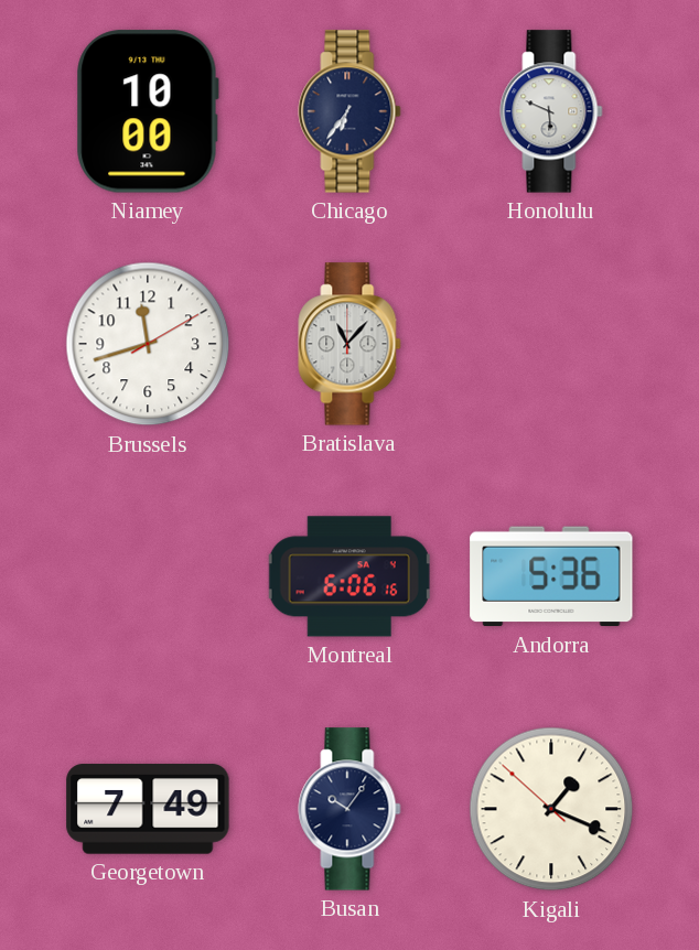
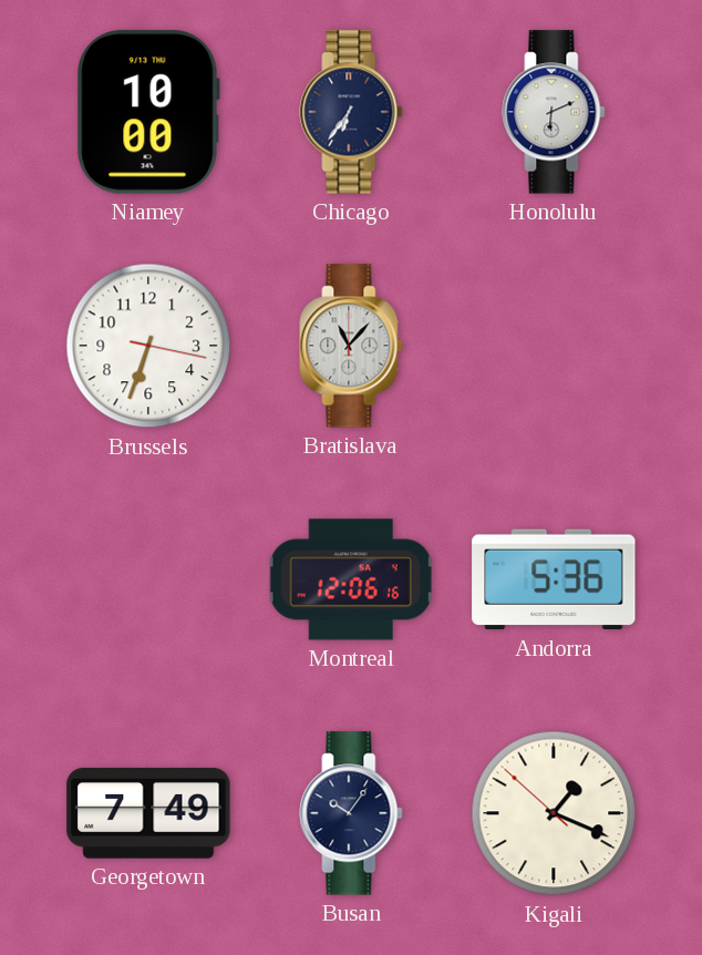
Honolulu: 5:49 -> 6:11
Brussels: 11:42 -> 6:33
Montreal: 6:06 -> 12:06
